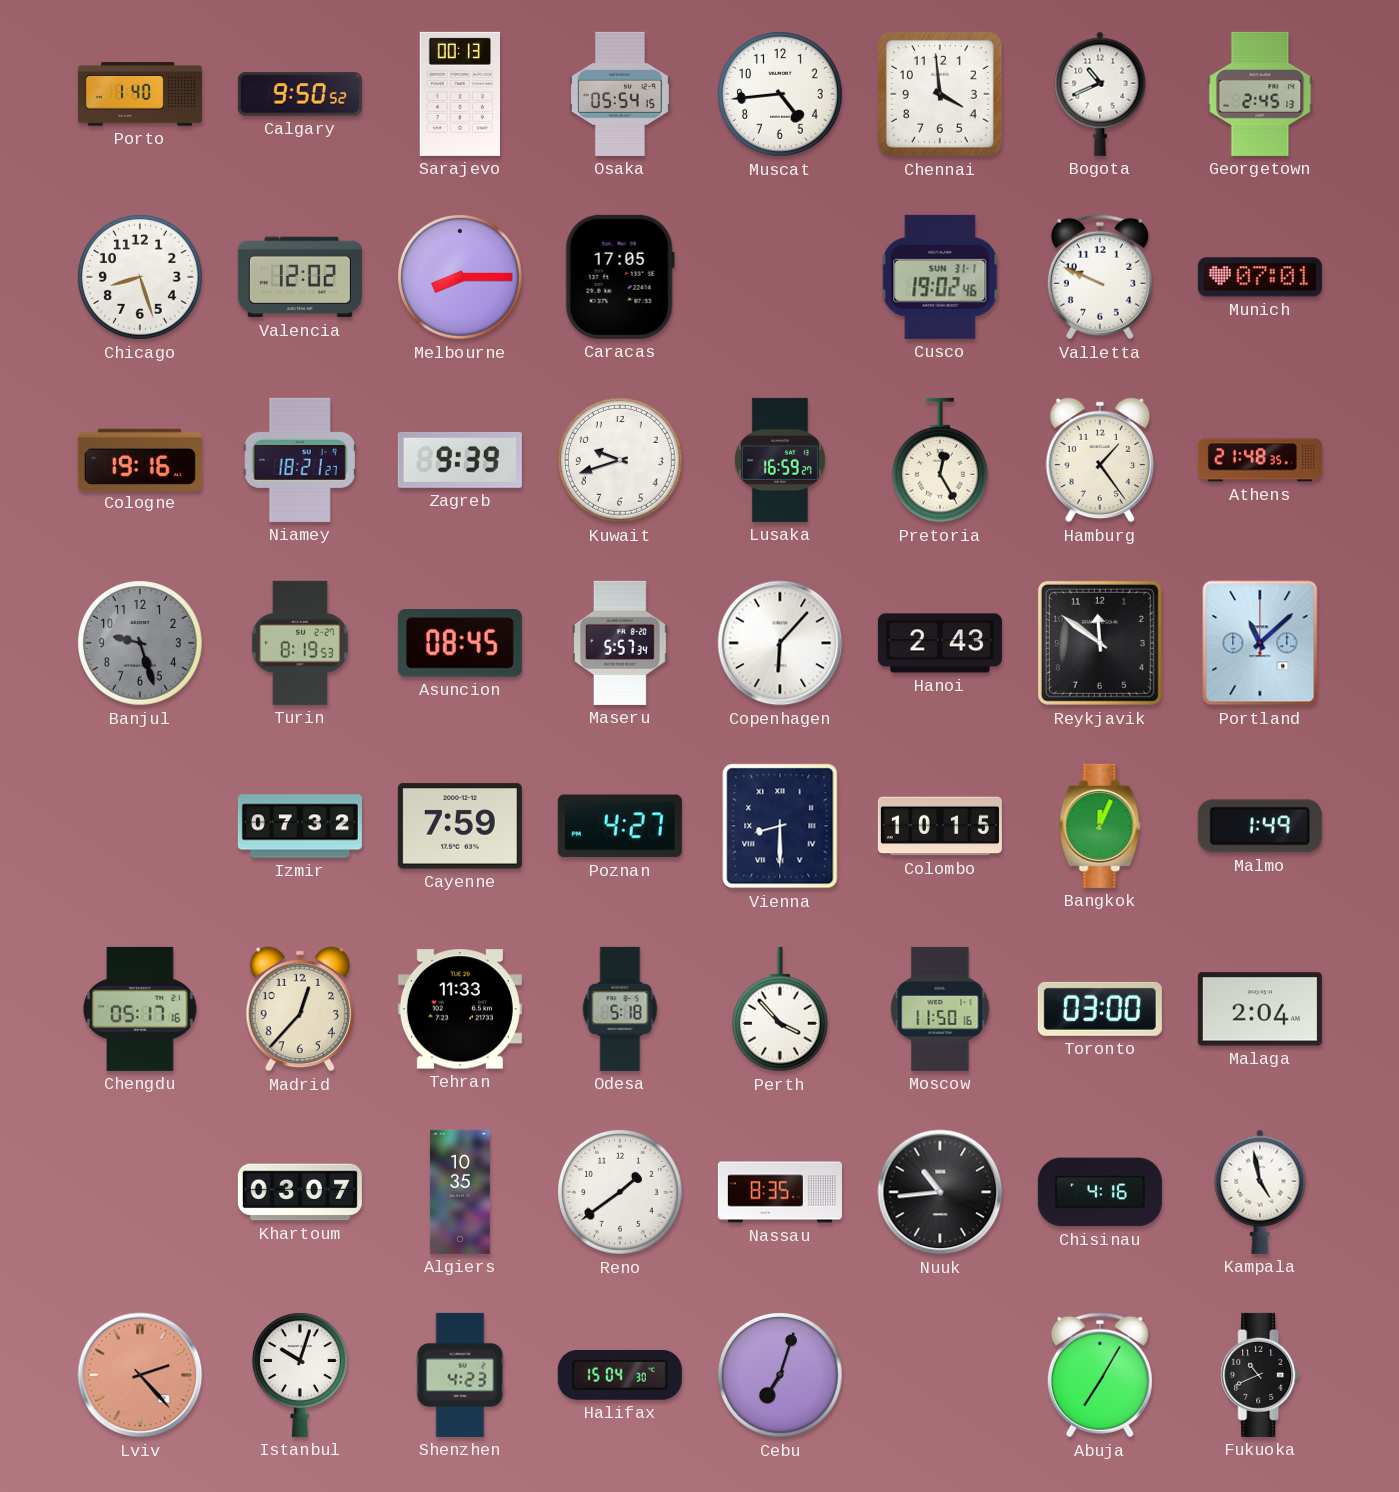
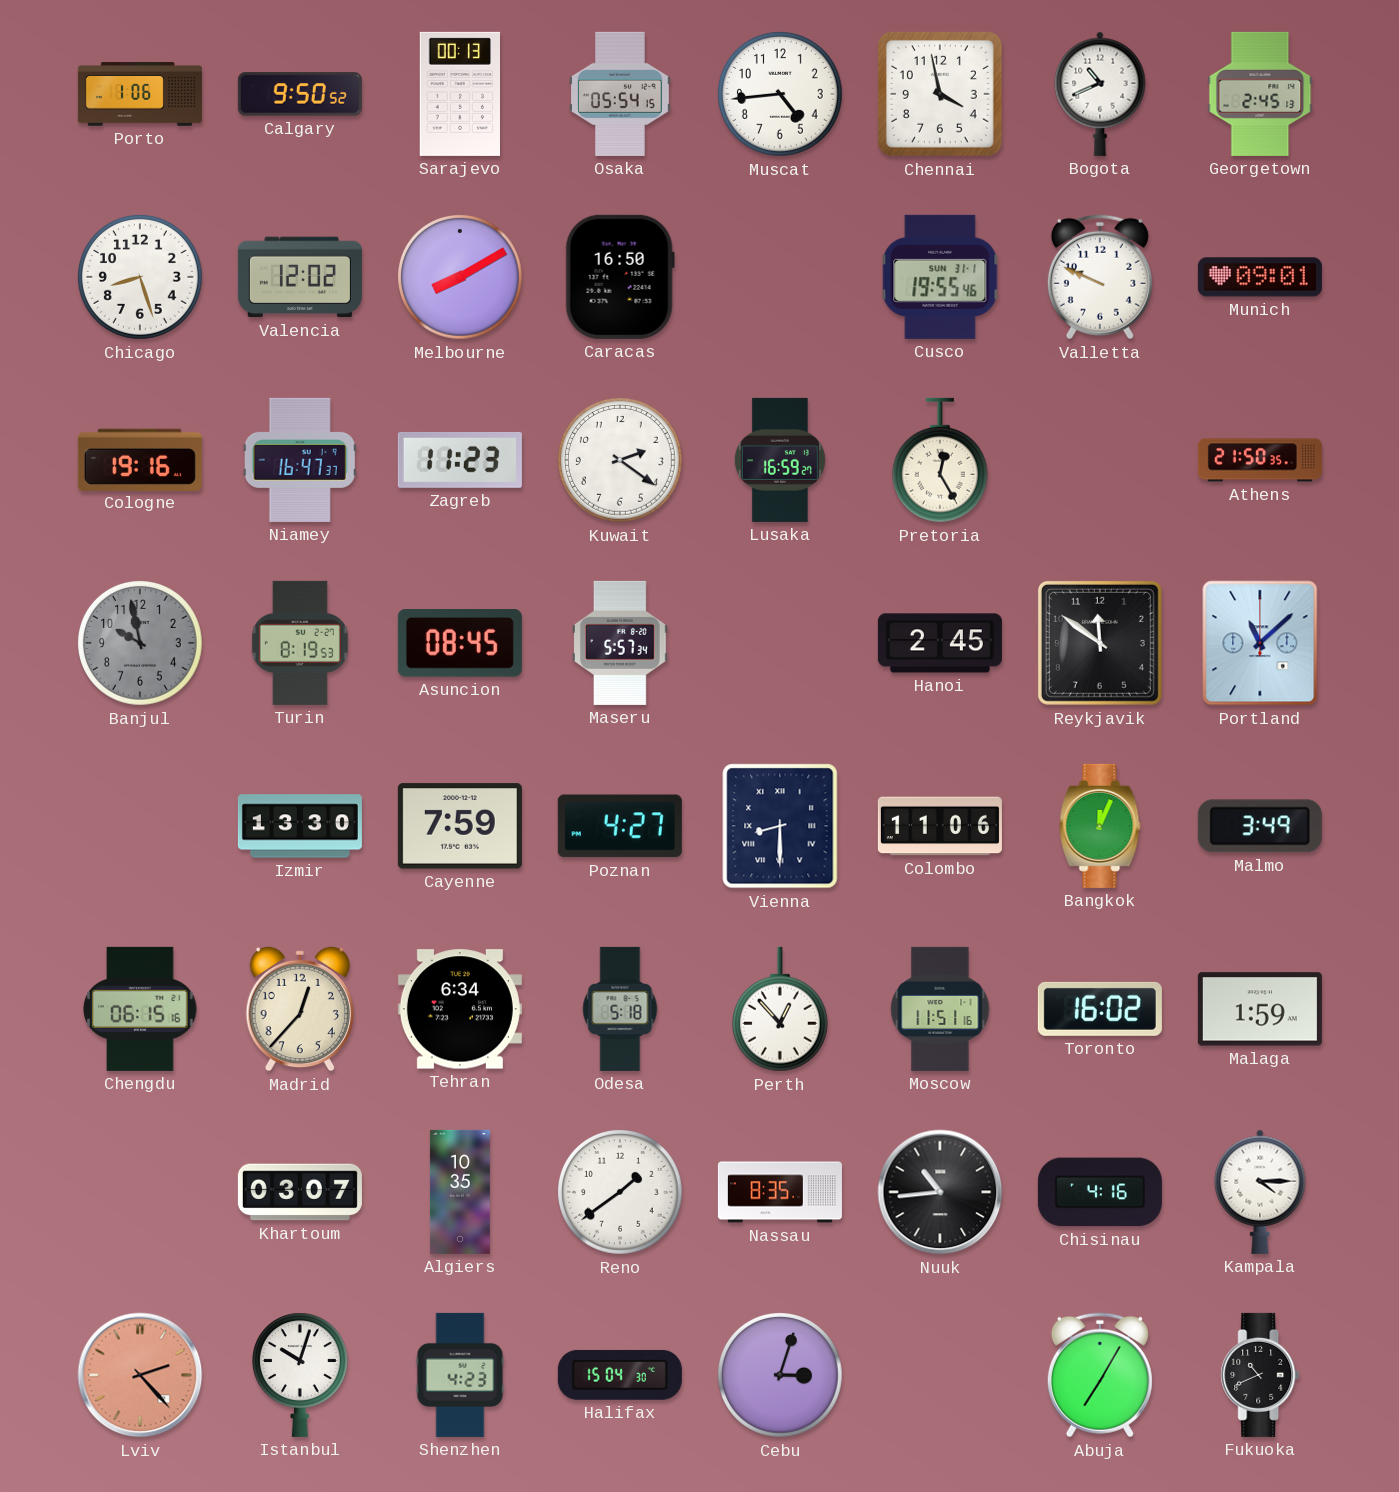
Porto: 1:40 -> 1:06
Chennai: 3:59 -> 3:58
Melbourne: 8:15 -> 8:10
Caracas: 17:05 -> 16:50
Cusco: 19:02 -> 19:55
Munich: 07:01 -> 09:01
Niamey: 18:21 -> 16:47
Zagreb: 9:39 -> 11:23
Kuwait: 9:42 -> 2:21
Hamburg: 1:24 -> none
Athens: 21:48 -> 21:50
Banjul: 9:27 -> 9:58
Copenhagen: 6:07 -> none
Hanoi: 2:43 -> 2:45
Izmir: 07:32 -> 13:30
Colombo: 10:15 -> 11:06
Malmo: 1:49 -> 3:49
Chengdu: 05:17 -> 06:15
Tehran: 11:33 -> 6:34
Perth: 3:53 -> 12:53
Moscow: 11:50 -> 11:51
Toronto: 03:00 -> 16:02
Malaga: 2:04 -> 1:59
Kampala: 4:58 -> 4:15
Cebu: 7:03 -> 3:03
